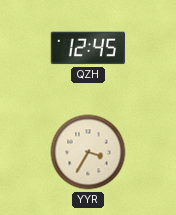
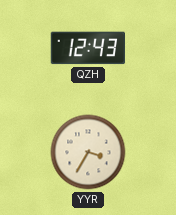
QZH: 12:45 -> 12:43
